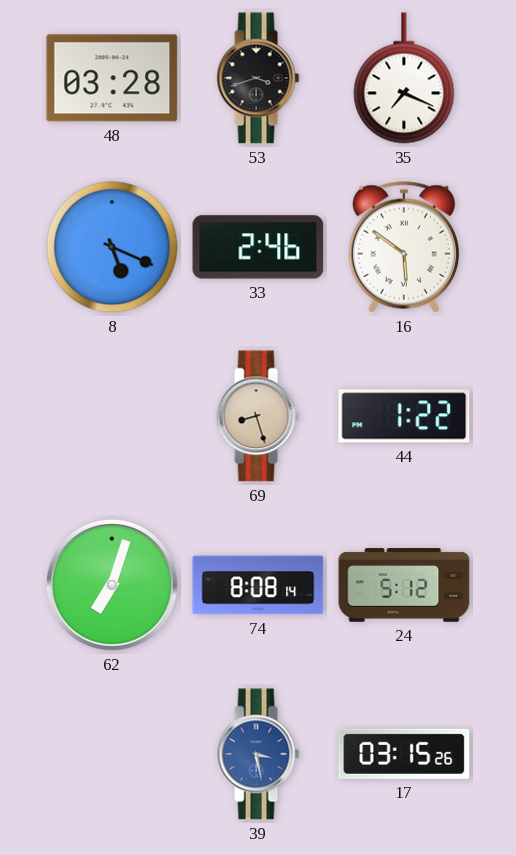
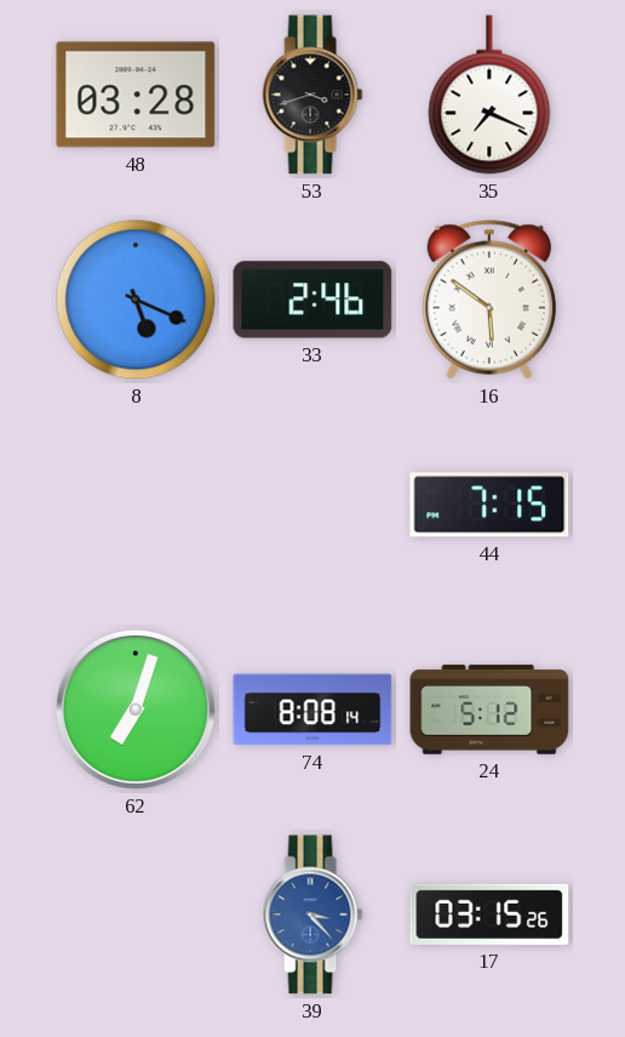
69: 8:27 -> none
44: 1:22 -> 7:15
39: 3:28 -> 3:23
